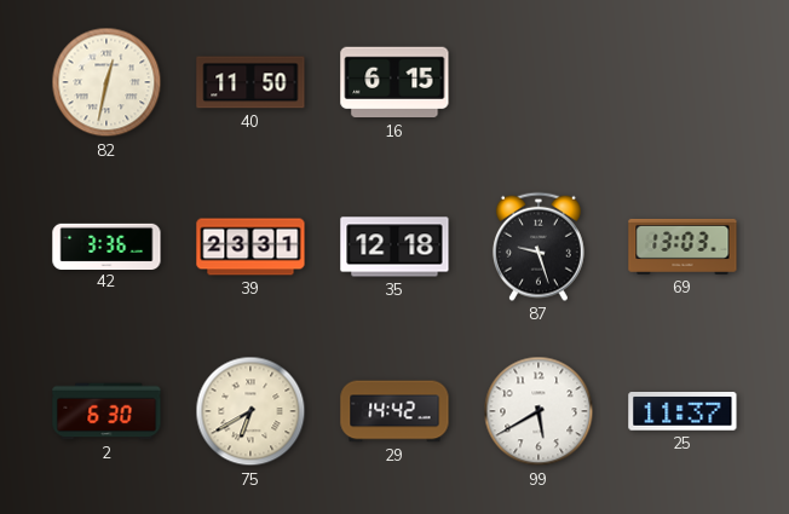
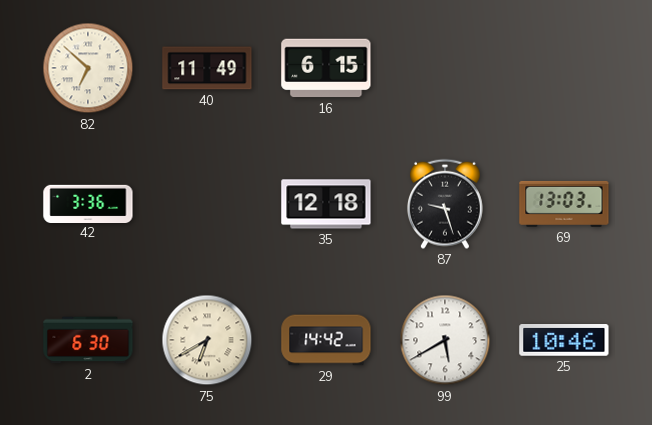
82: 12:32 -> 6:52
40: 11:50 -> 11:49
39: 23:31 -> none
25: 11:37 -> 10:46
